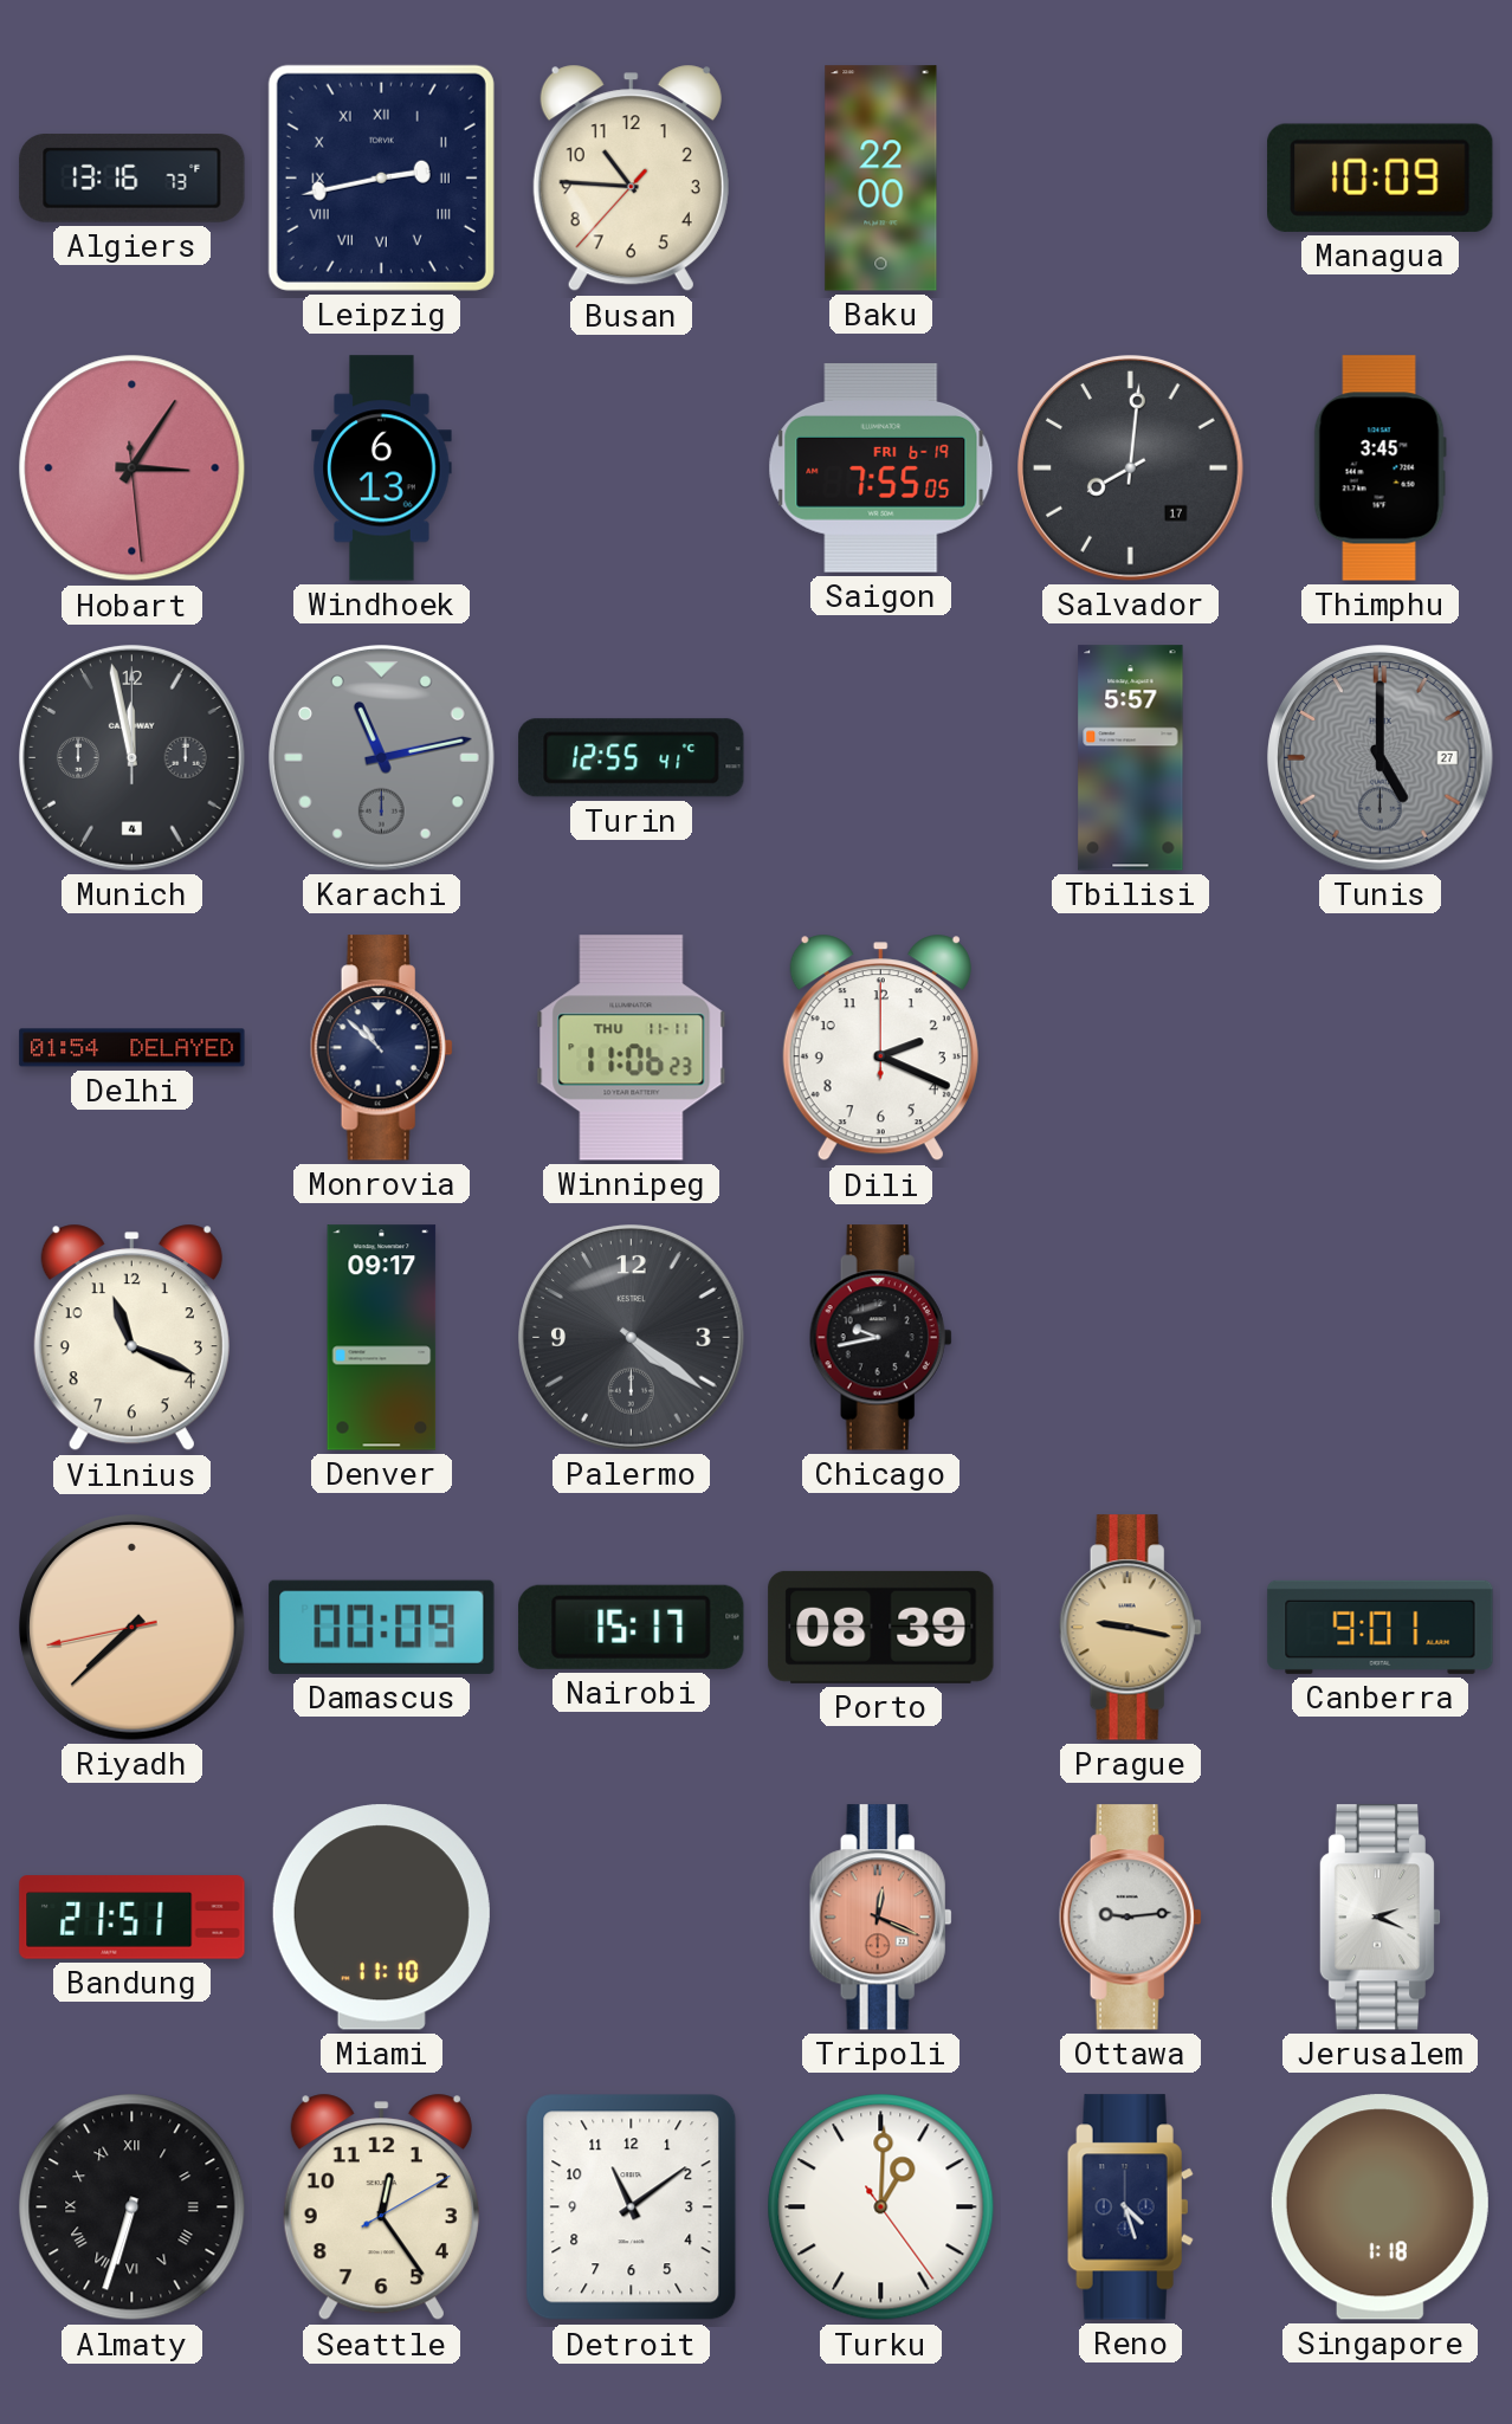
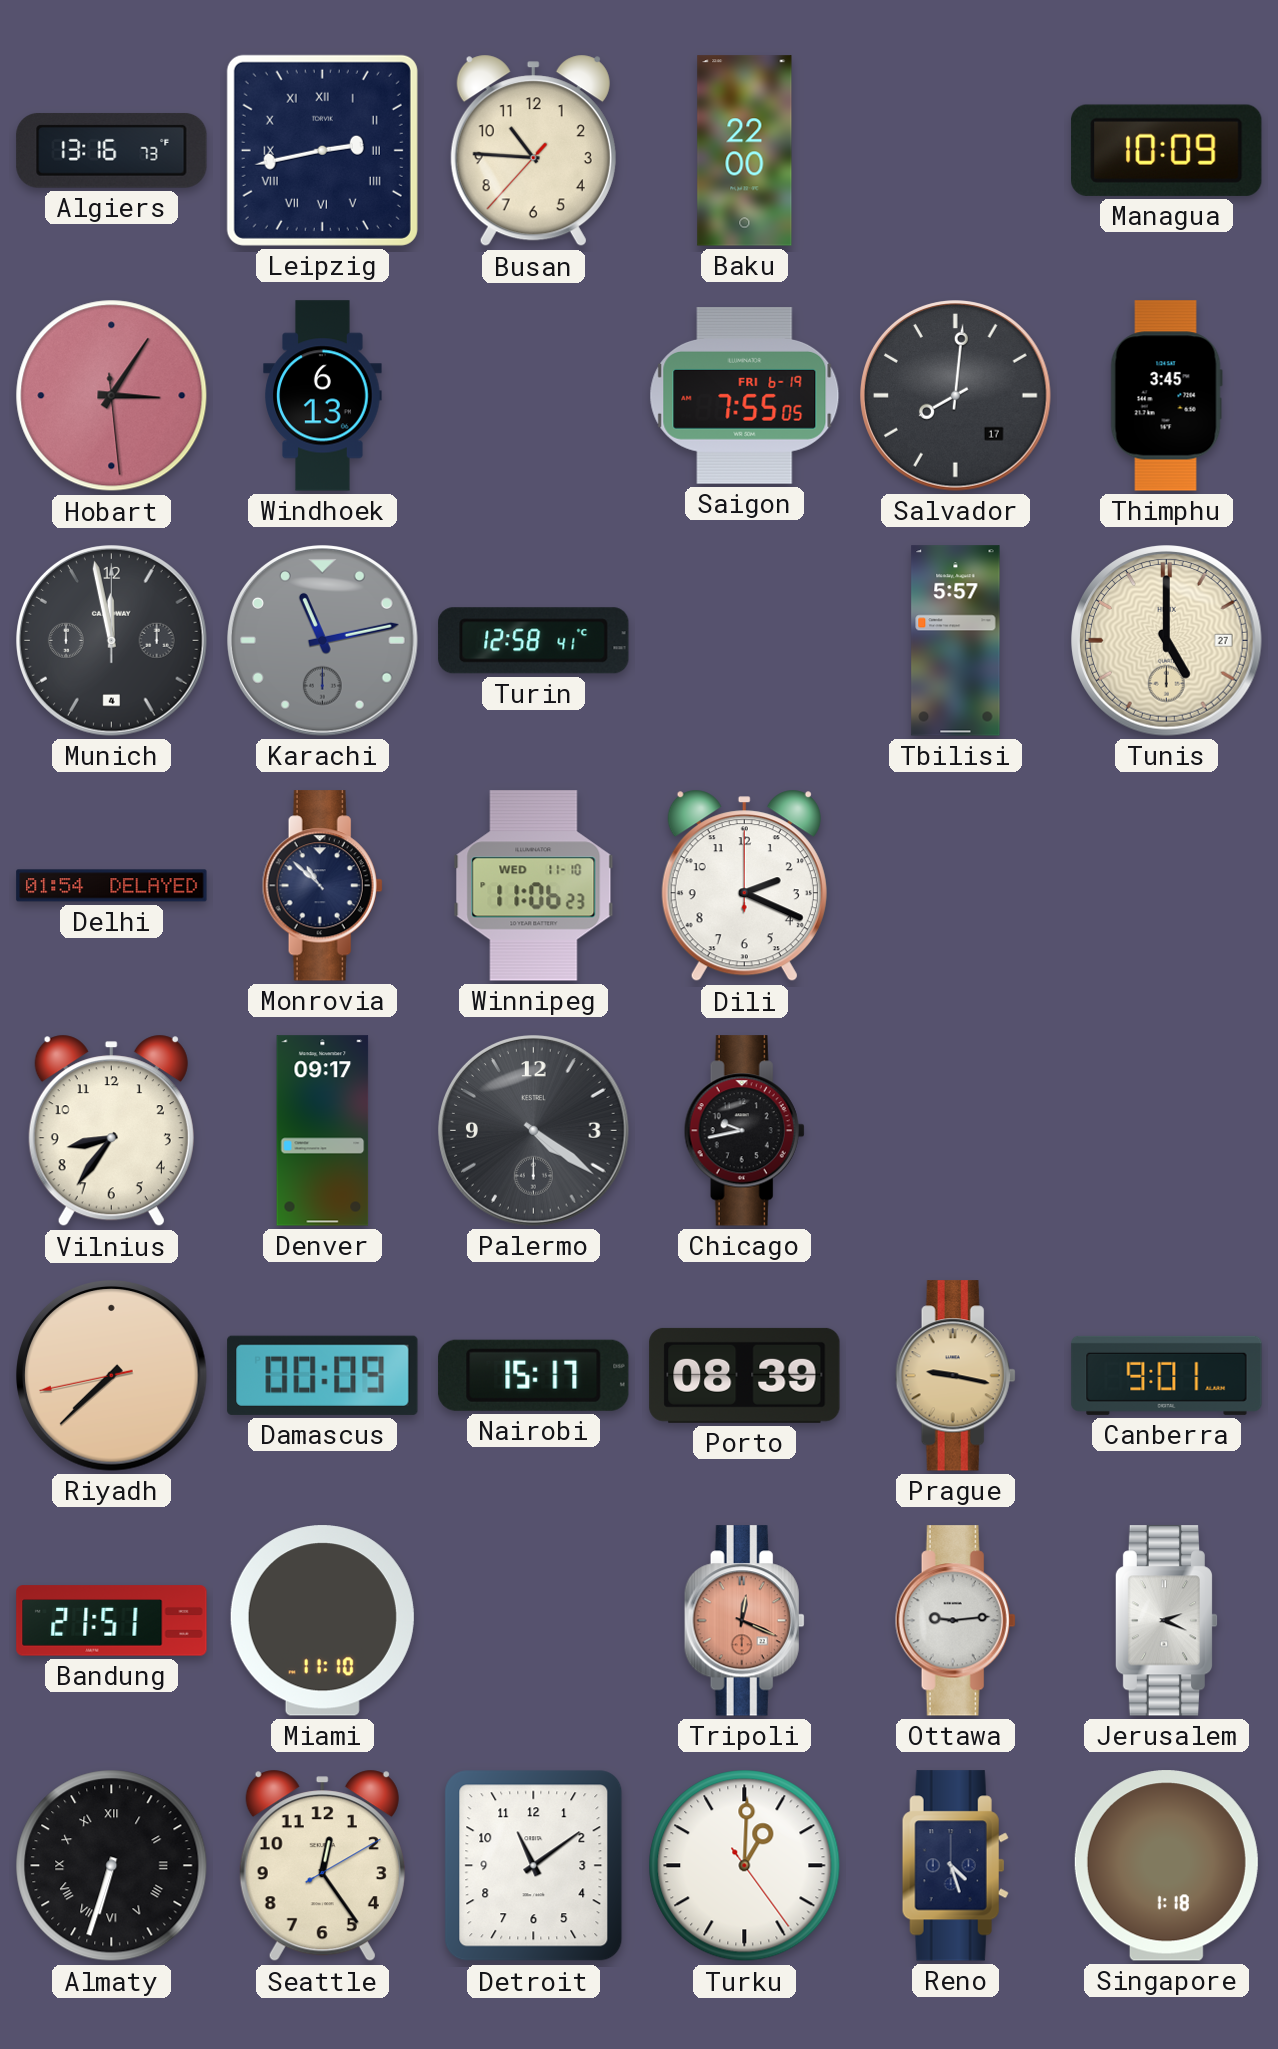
Turin: 12:55 -> 12:58
Tunis dial: grey -> cream
Winnipeg date: THU 11-11 -> WED 11-10
Vilnius: 11:19 -> 8:36
